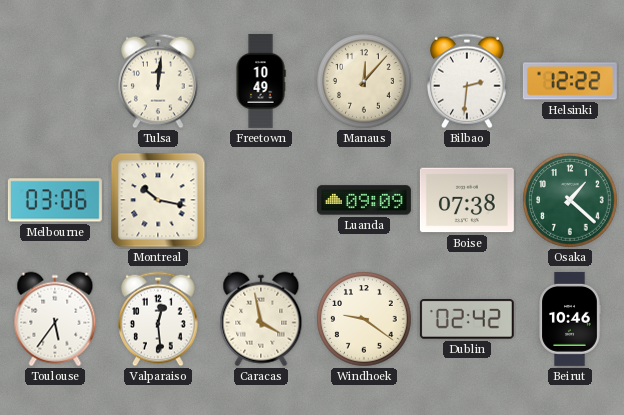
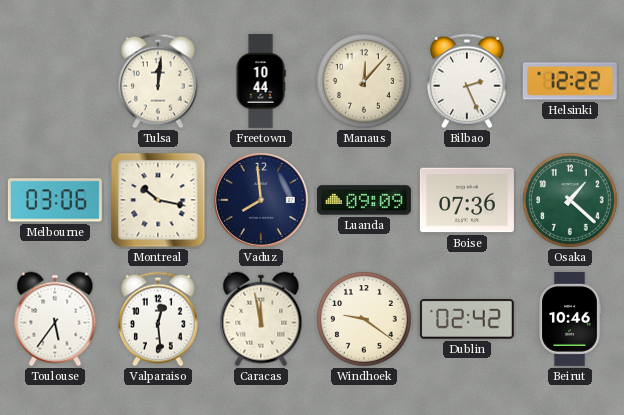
Freetown: 10:49 -> 10:44
Bilbao: 2:31 -> 2:26
Vaduz: none -> 7:59
Boise: 07:38 -> 07:36
Caracas: 3:58 -> 11:58
